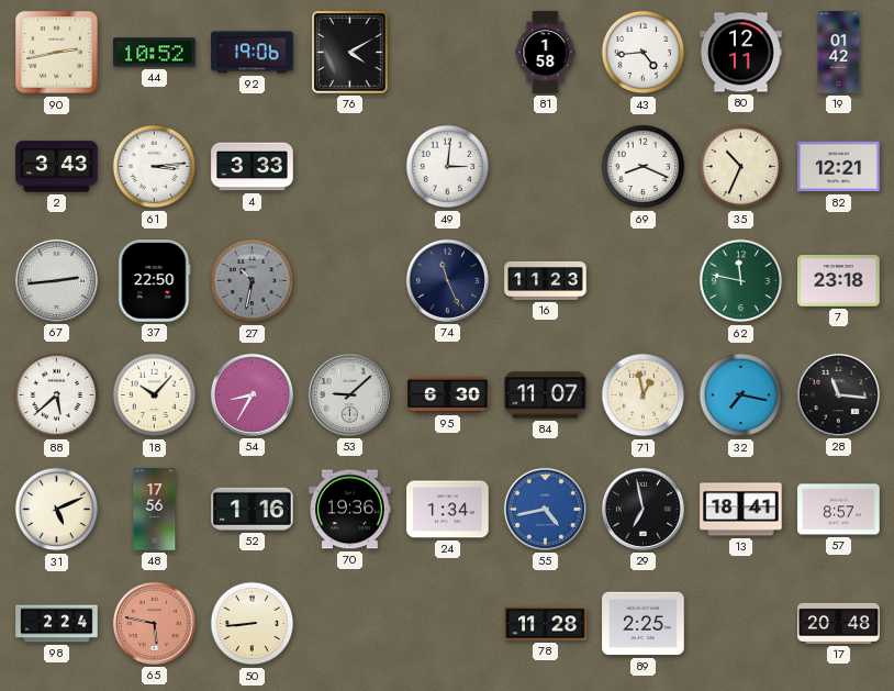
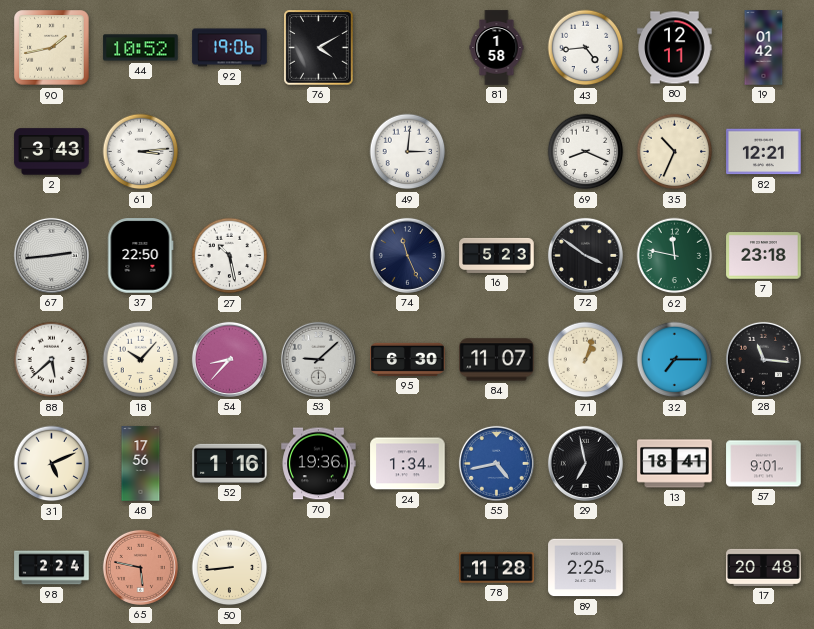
90: 2:43 -> 1:43
4: 3:33 -> none
27: 10:32 -> 10:28
27 dial: grey -> white
16: 11:23 -> 5:23
72: none -> 3:51
54: 8:35 -> 8:37
71: 12:58 -> 1:03
32: 7:17 -> 7:15
57: 8:57 -> 9:01
